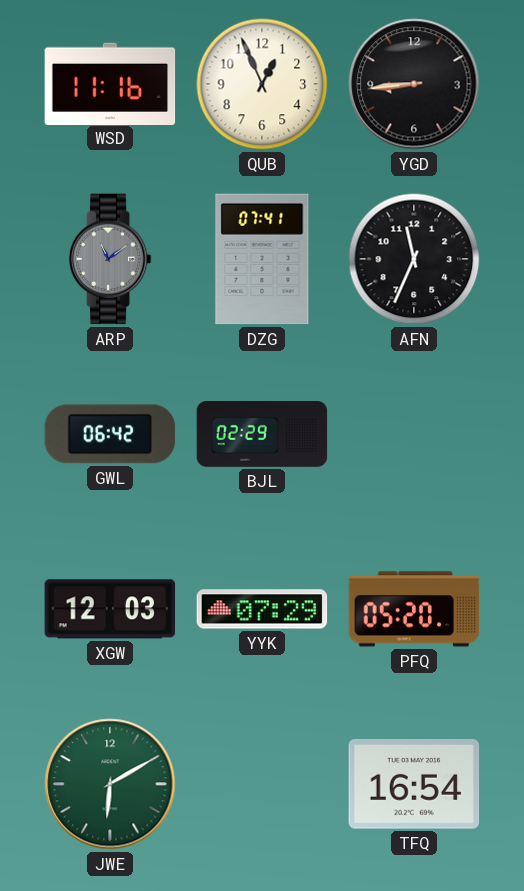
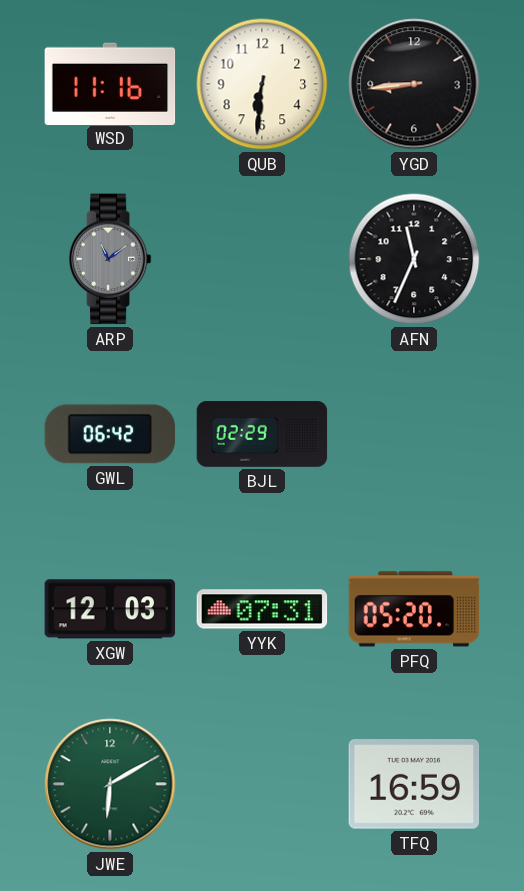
QUB: 12:56 -> 6:31
DZG: 07:41 -> none
YYK: 07:29 -> 07:31
TFQ: 16:54 -> 16:59
